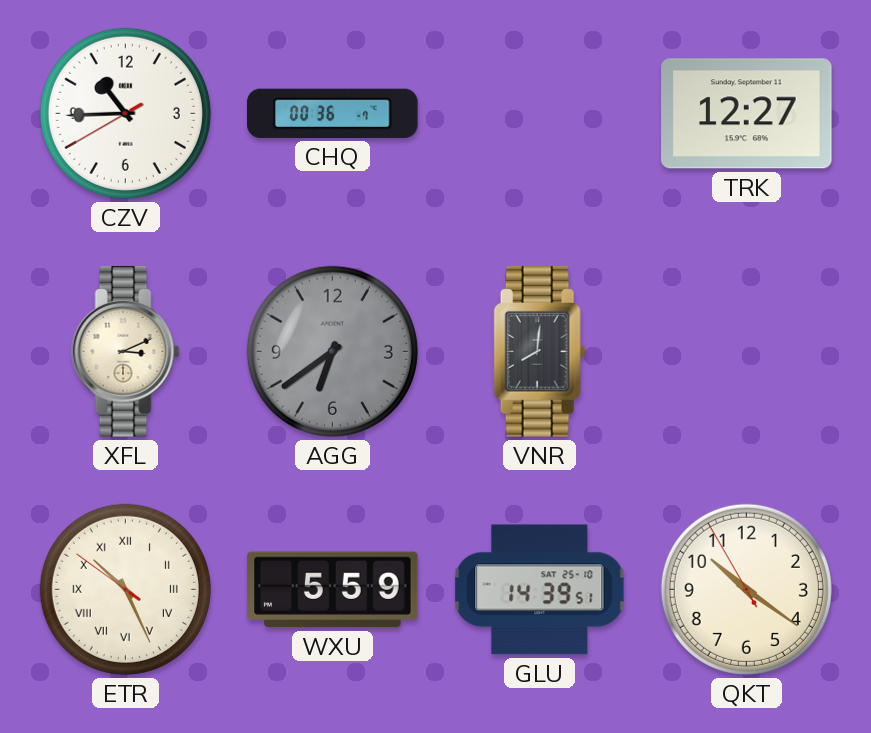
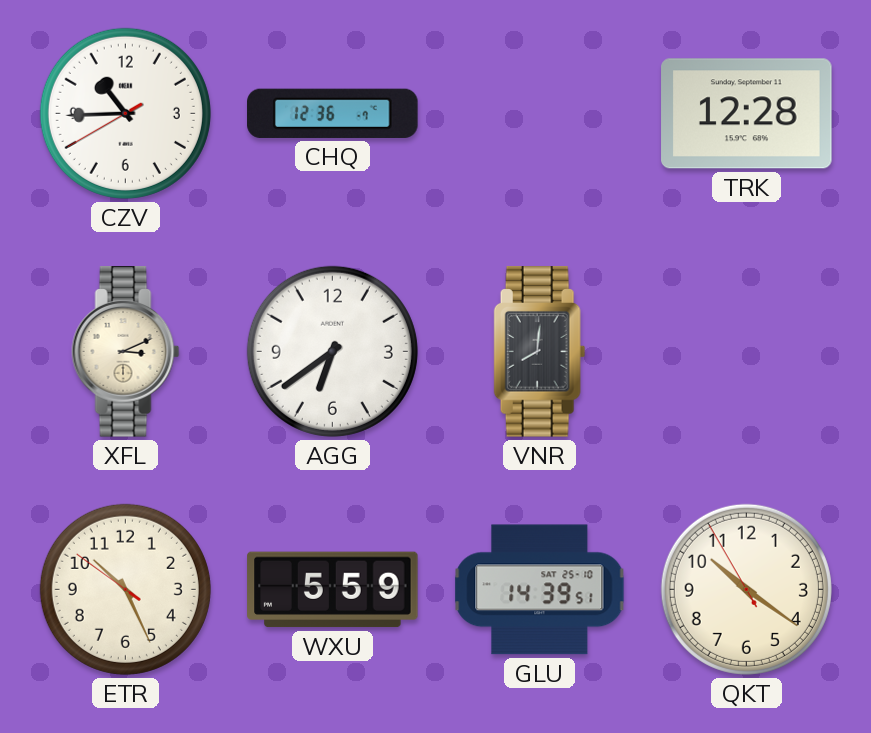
CHQ: 00:36 -> 12:36
TRK: 12:27 -> 12:28
AGG dial: grey -> white
ETR numerals: Roman -> Arabic
